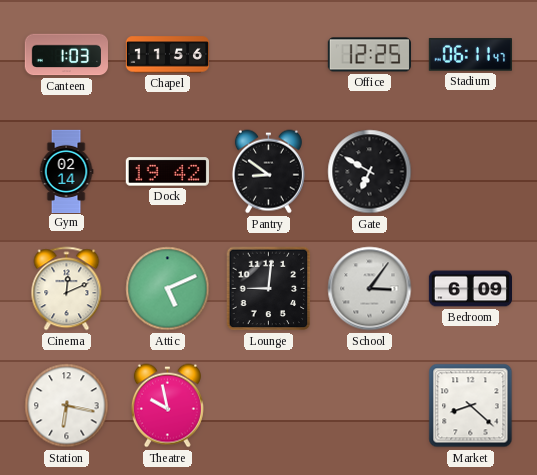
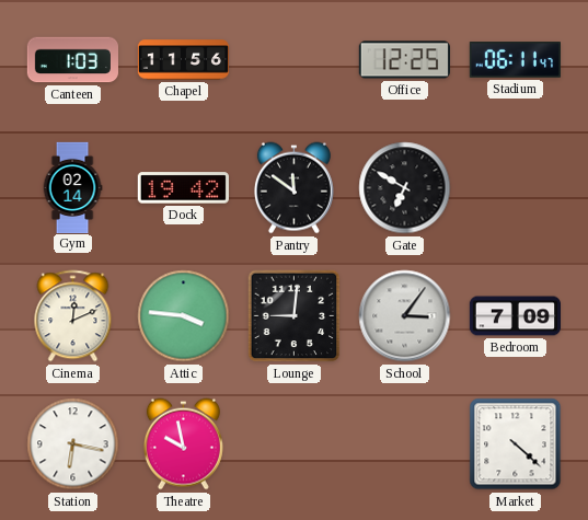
Pantry: 8:51 -> 11:51
Attic: 5:11 -> 3:46
Bedroom: 6:09 -> 7:09
Market: 8:22 -> 4:22
